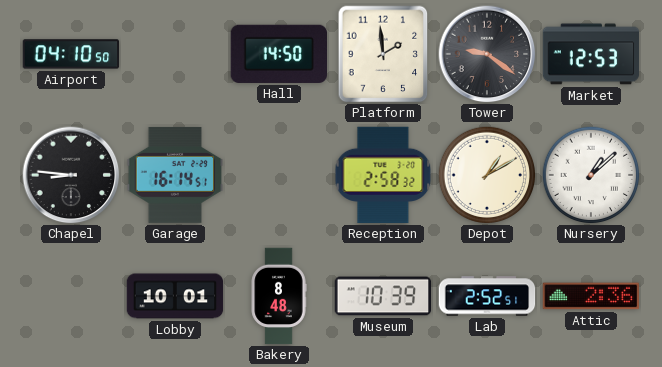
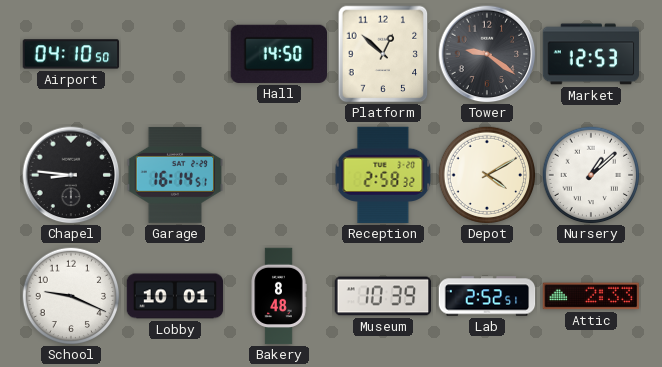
Platform: 1:59 -> 12:52
Depot: 1:10 -> 4:10
School: none -> 9:19
Attic: 2:36 -> 2:33
